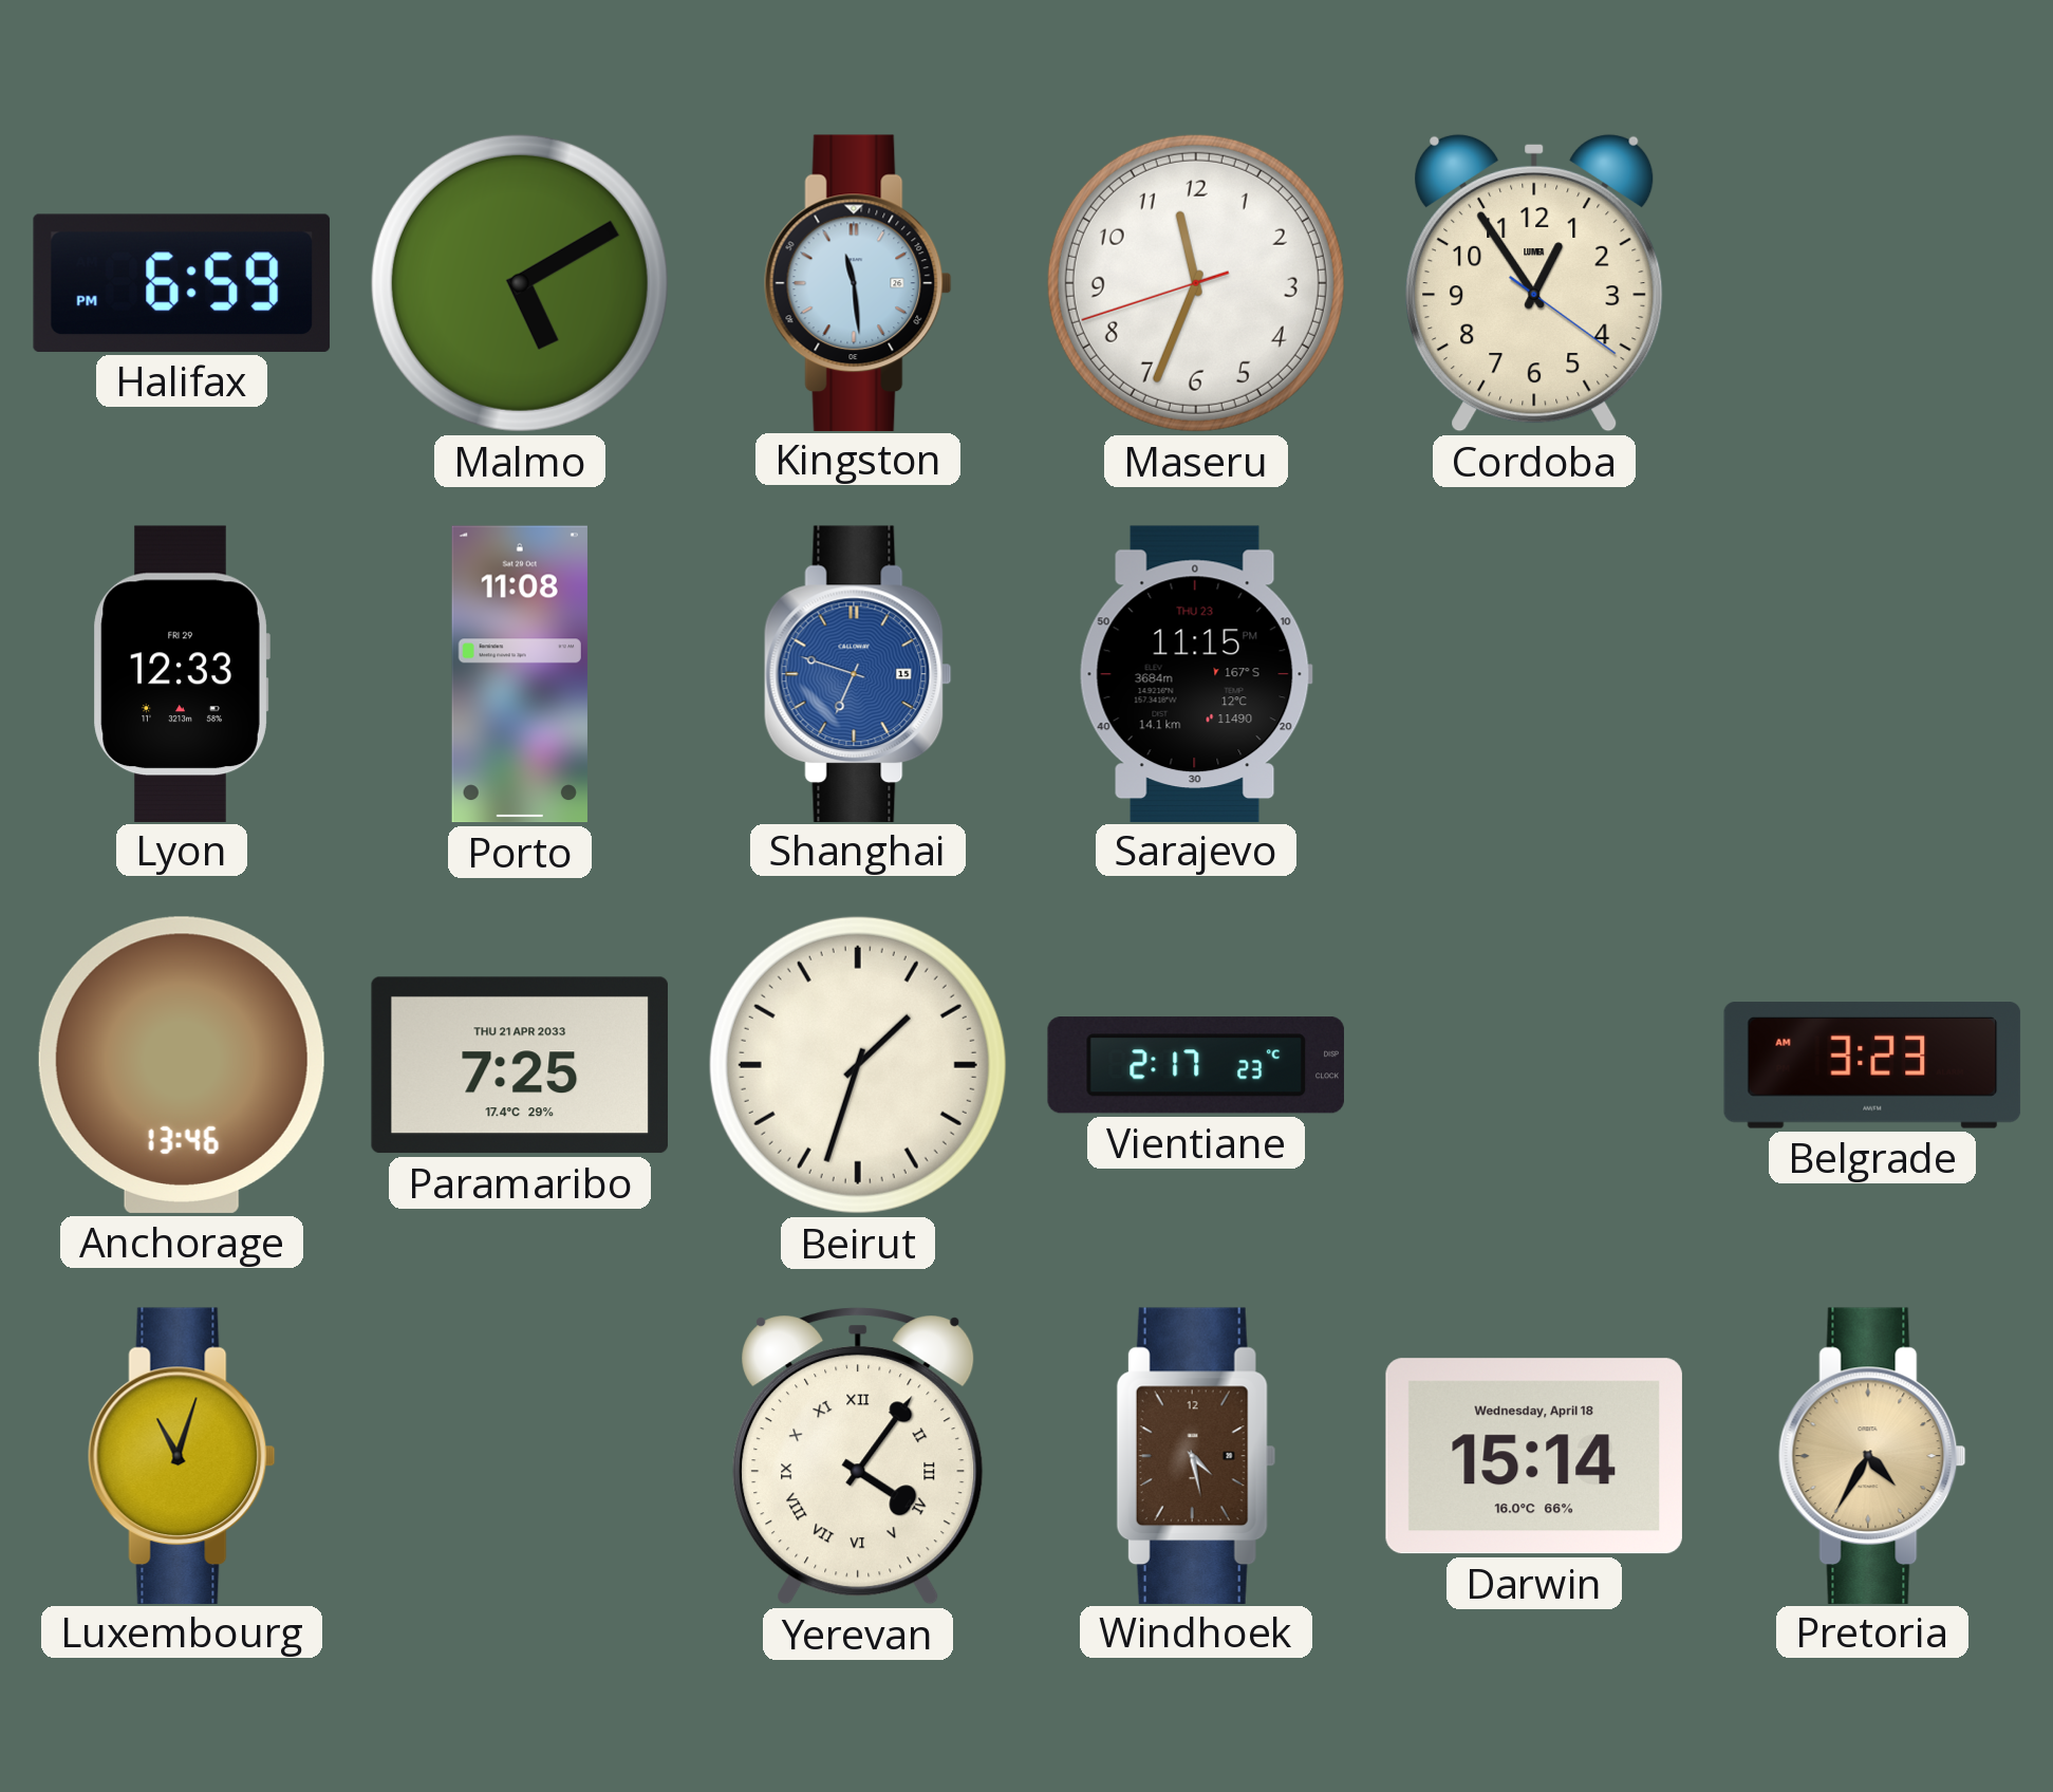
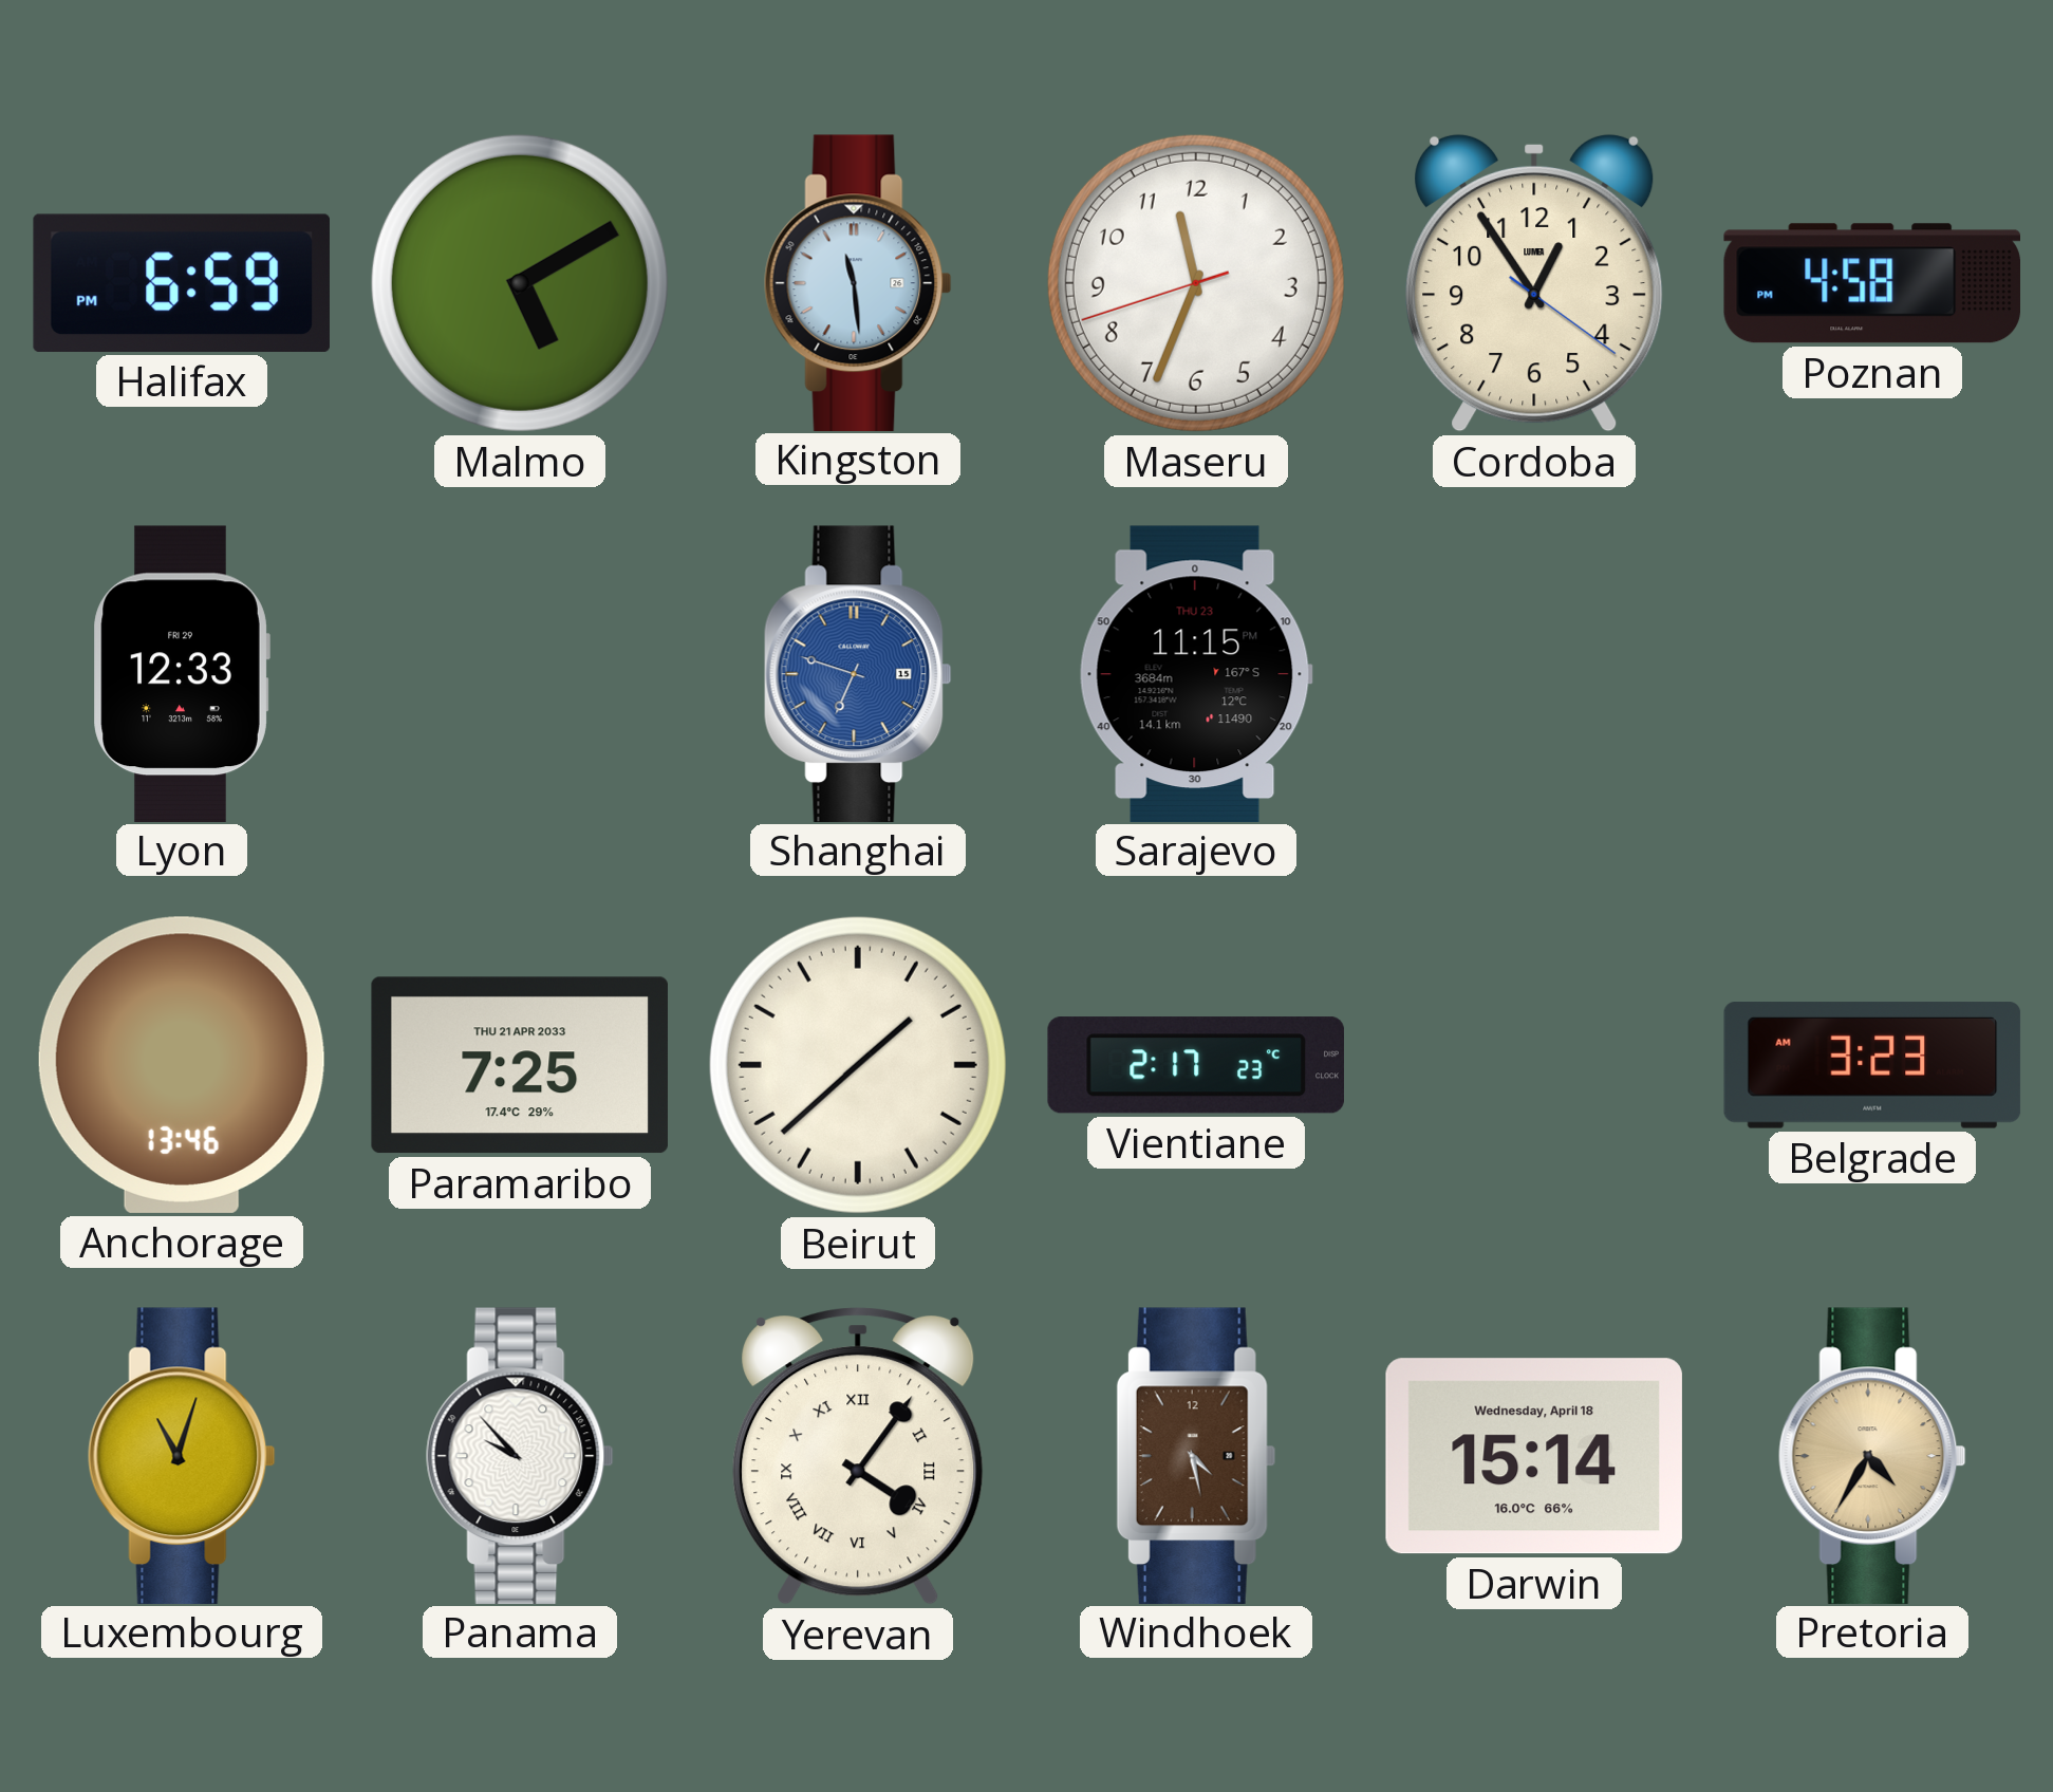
Poznan: none -> 4:58
Porto: 11:08 -> none
Beirut: 1:33 -> 1:38
Panama: none -> 9:53
